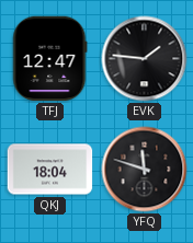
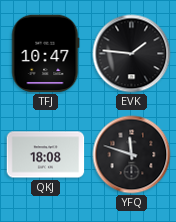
TFJ: 12:47 -> 10:47
QKJ: 18:04 -> 18:08
